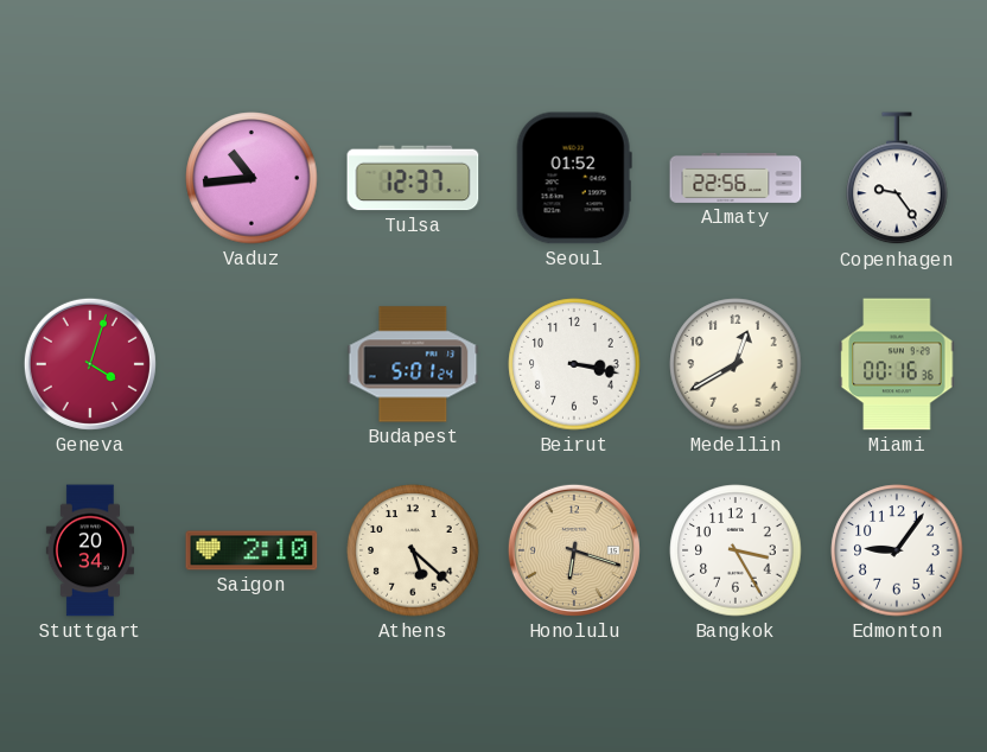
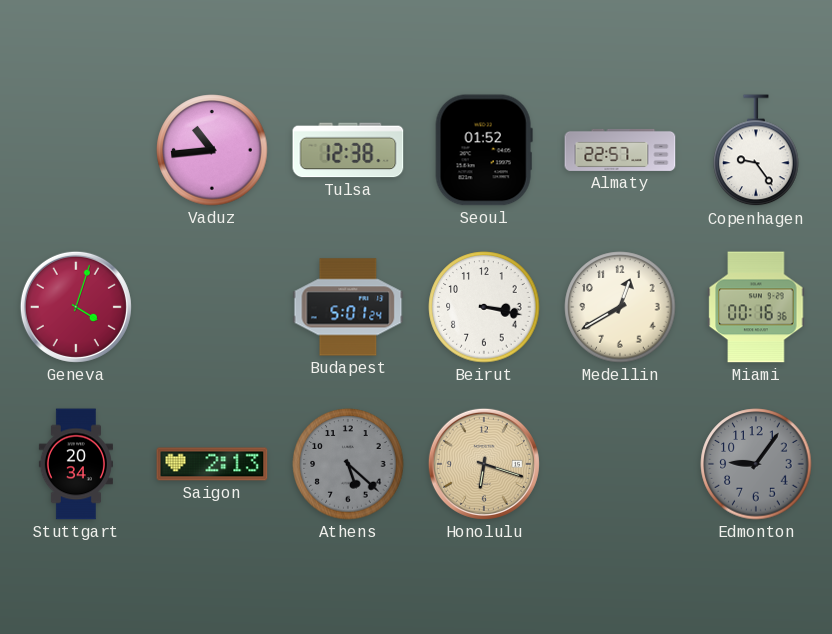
Tulsa: 12:37 -> 12:38
Almaty: 22:56 -> 22:57
Saigon: 2:10 -> 2:13
Athens dial: cream -> grey
Bangkok: 3:25 -> none
Edmonton dial: white -> grey
